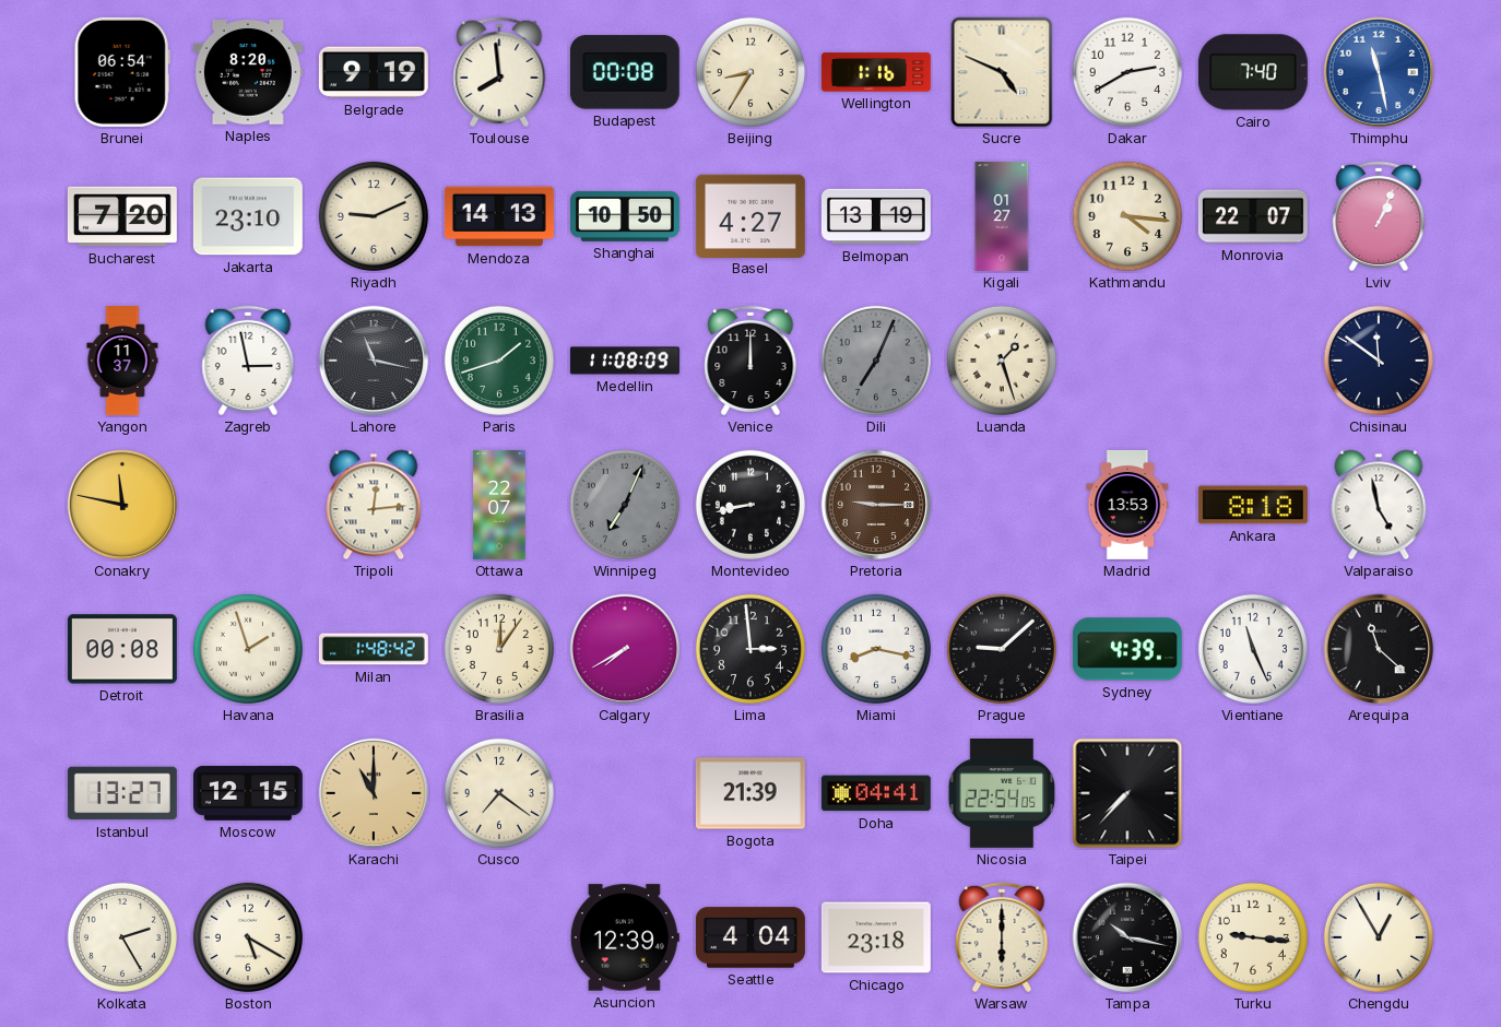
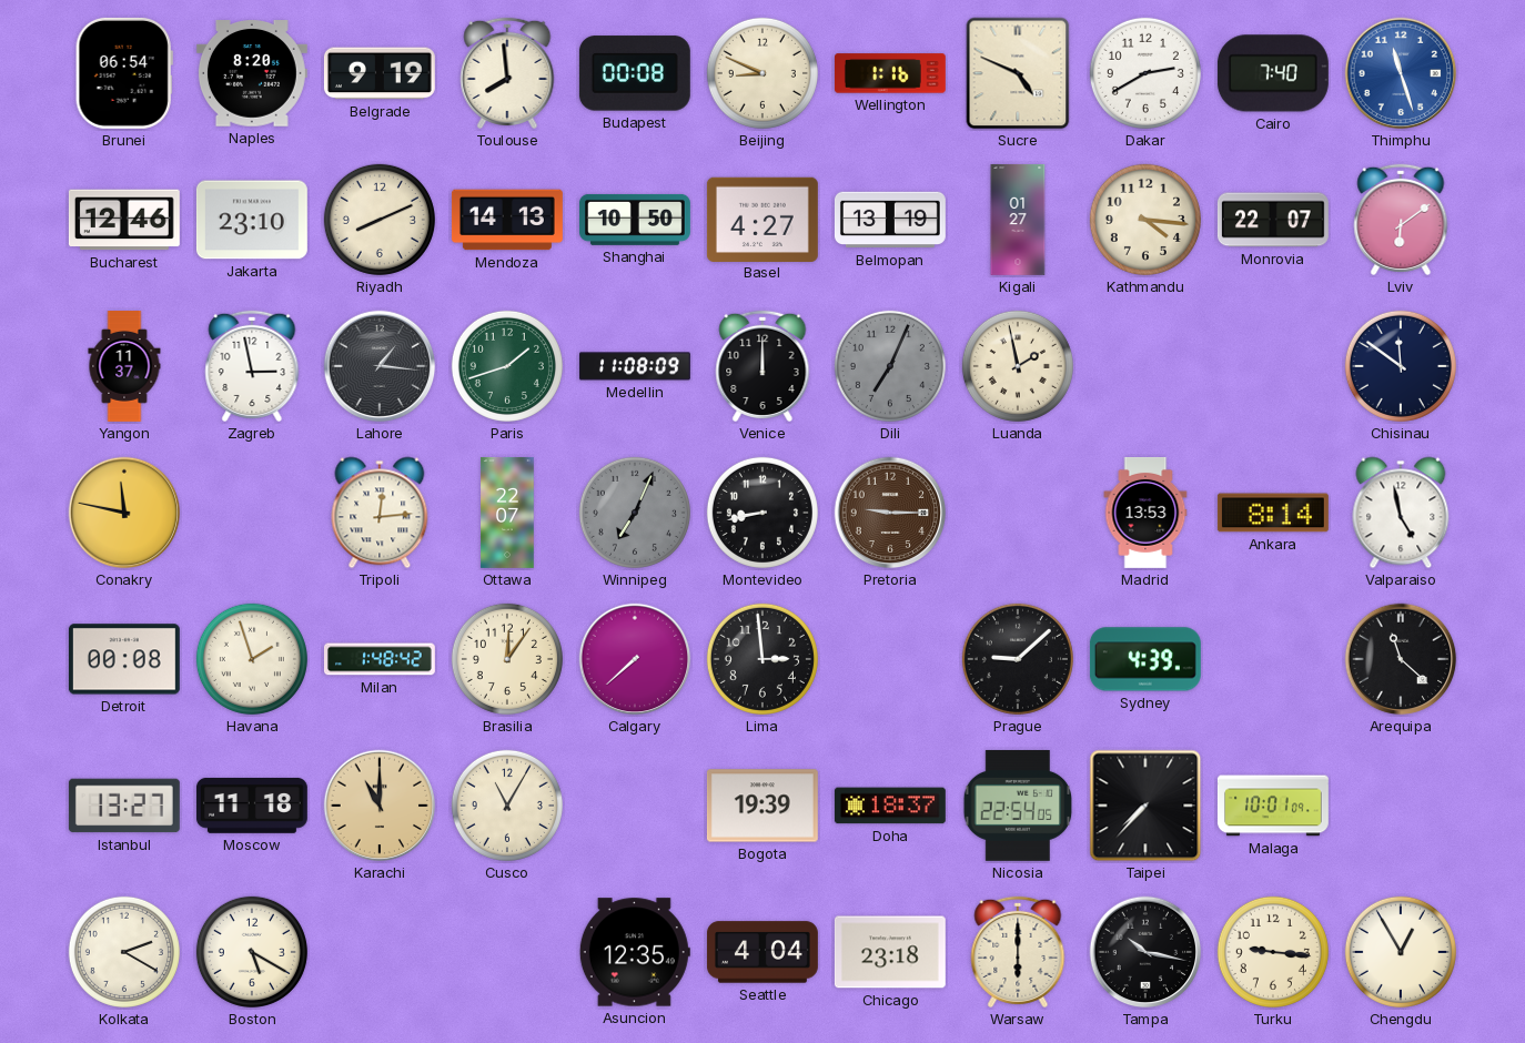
Beijing: 8:35 -> 8:49
Thimphu: 11:28 -> 11:27
Bucharest: 7:20 -> 12:46
Riyadh: 9:11 -> 8:11
Lviv: 1:04 -> 6:09
Lahore: 11:17 -> 1:16
Luanda: 1:27 -> 1:58
Ankara: 8:18 -> 8:14
Calgary: 7:40 -> 7:38
Miami: 8:17 -> none
Vientiane: 11:26 -> none
Moscow: 12:15 -> 11:18
Cusco: 7:21 -> 11:05
Bogota: 21:39 -> 19:39
Doha: 04:41 -> 18:37
Malaga: none -> 10:01
Kolkata: 2:25 -> 2:20
Asuncion: 12:39 -> 12:35
